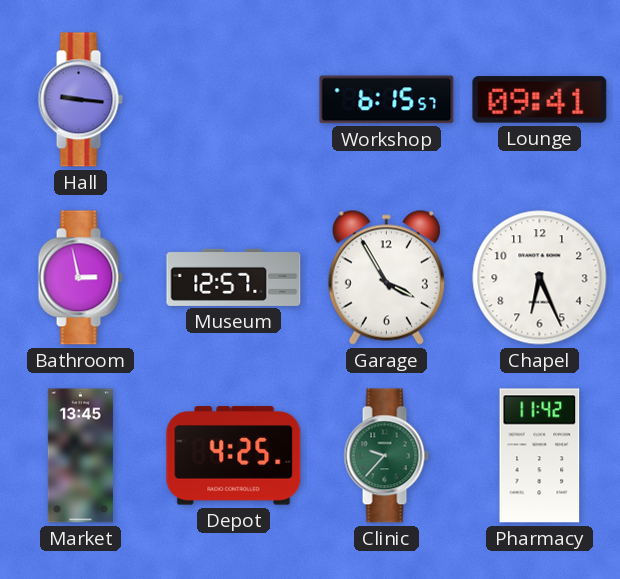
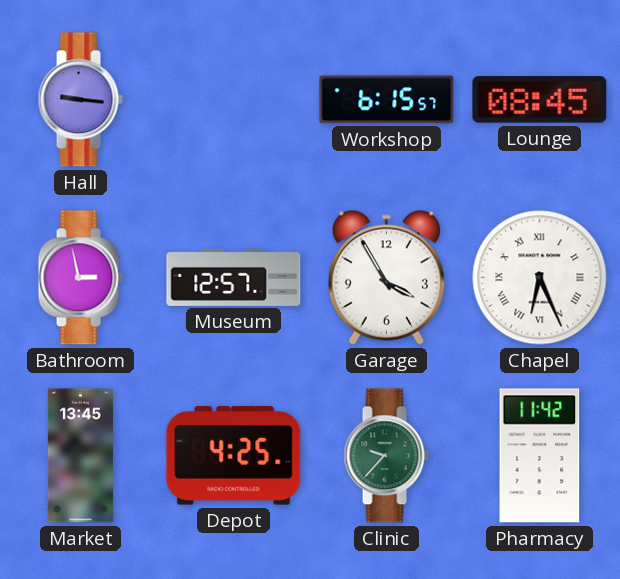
Lounge: 09:41 -> 08:45
Chapel numerals: Arabic -> Roman
